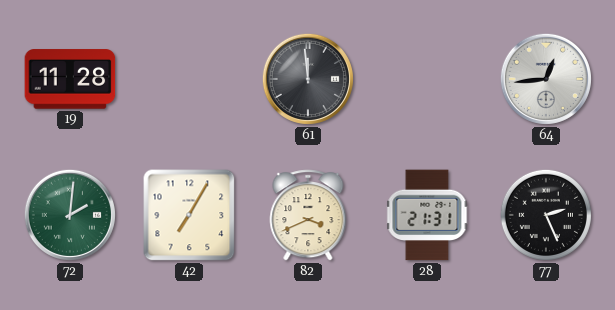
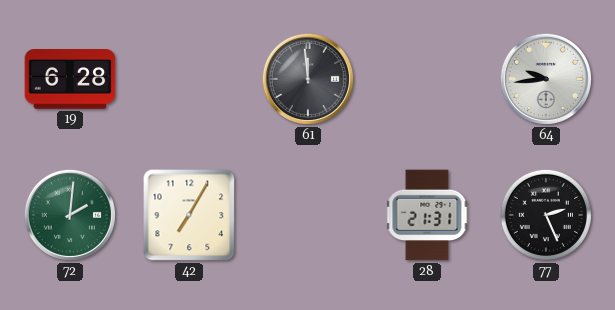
19: 11:28 -> 6:28
64: 12:44 -> 9:44
82: 3:41 -> none
